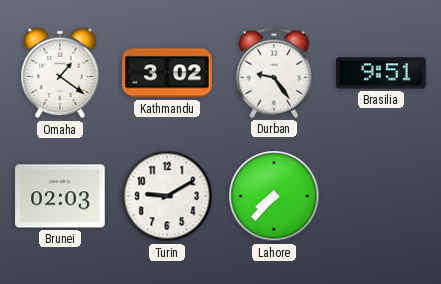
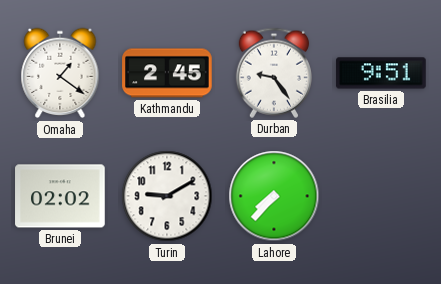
Kathmandu: 3:02 -> 2:45
Brunei: 02:03 -> 02:02
